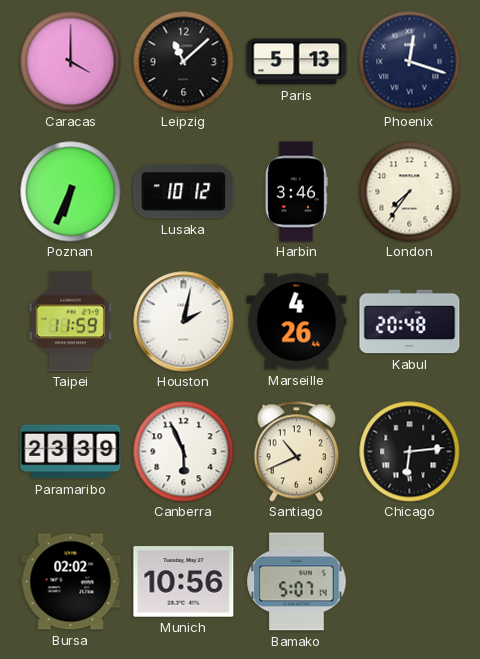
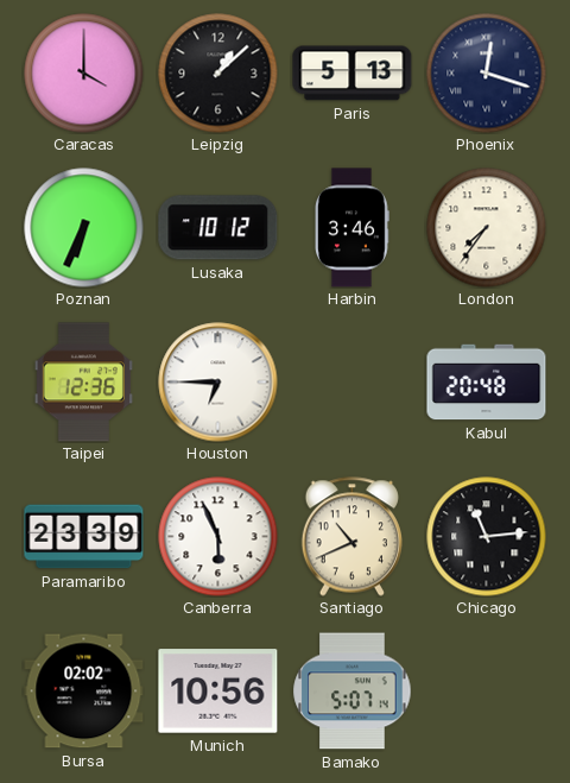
Leipzig: 11:08 -> 1:08
Taipei: 11:59 -> 12:36
Houston: 2:02 -> 6:45
Marseille: 4:26 -> none
Chicago: 6:14 -> 11:14
